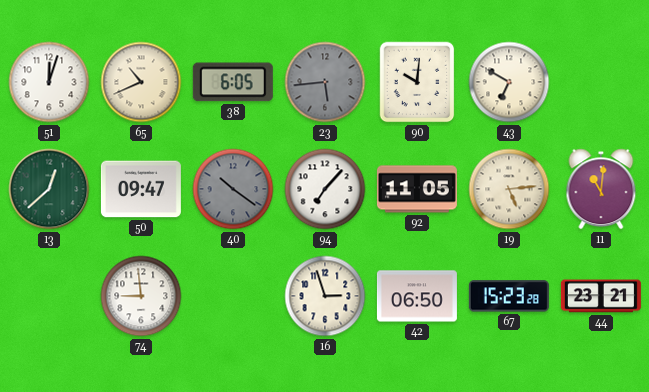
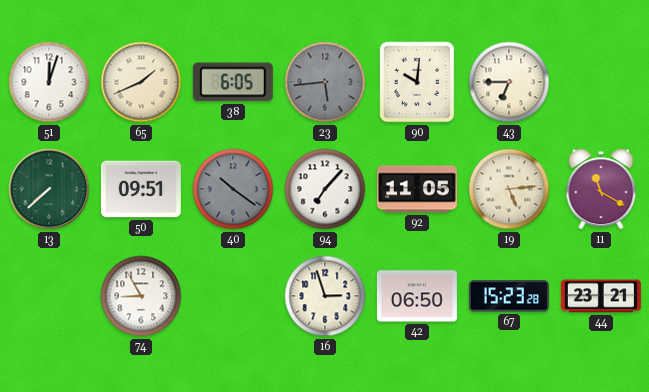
65: 10:41 -> 1:41
43: 6:50 -> 6:45
13: 12:38 -> 7:38
50: 09:47 -> 09:51
11: 11:01 -> 11:20
74: 8:59 -> 8:55
